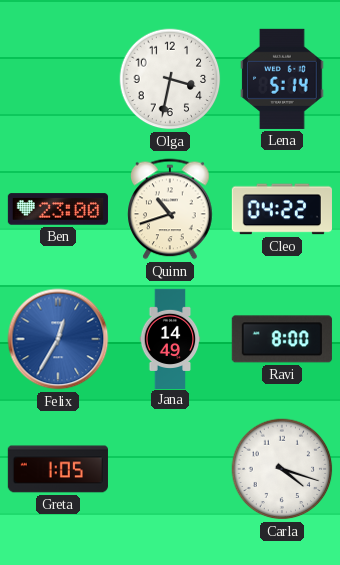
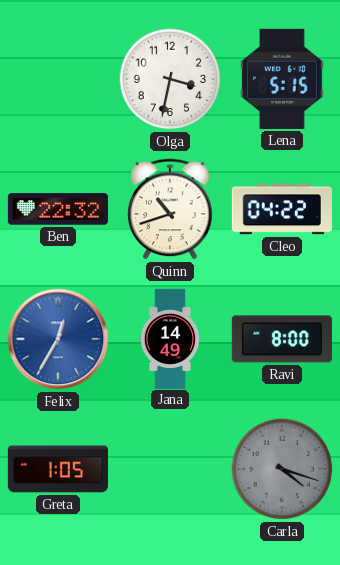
Lena: 5:14 -> 5:15
Ben: 23:00 -> 22:32
Carla dial: white -> grey
